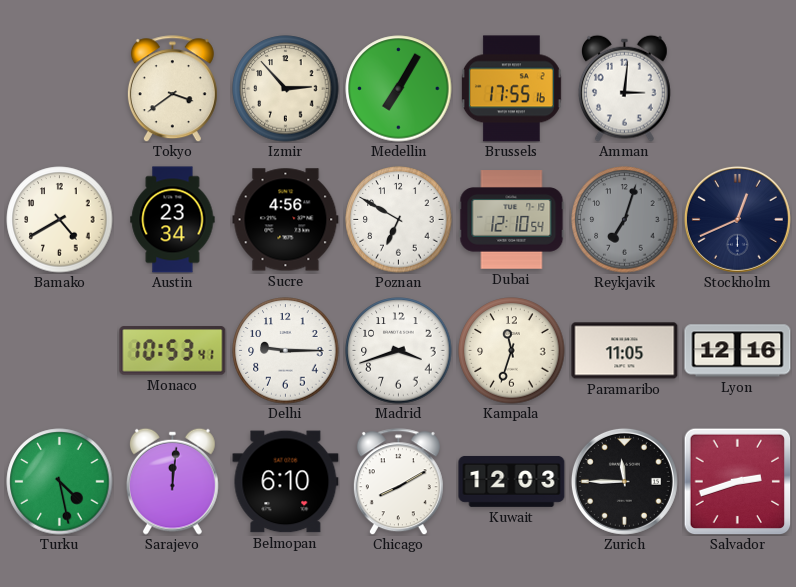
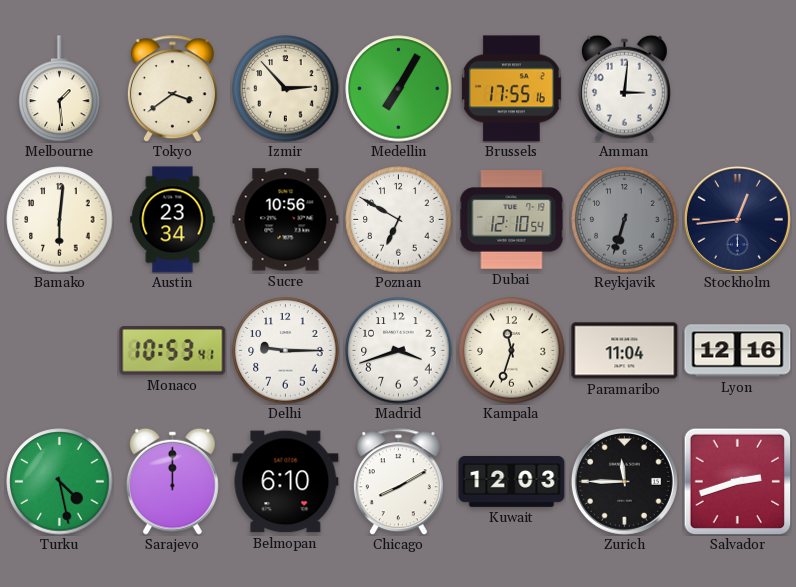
Melbourne: none -> 1:29
Bamako: 4:40 -> 6:01
Sucre: 4:56 -> 10:56
Reykjavik: 7:03 -> 6:33
Stockholm: 12:41 -> 12:44
Paramaribo: 11:05 -> 11:04
Sarajevo: 12:01 -> 12:00
